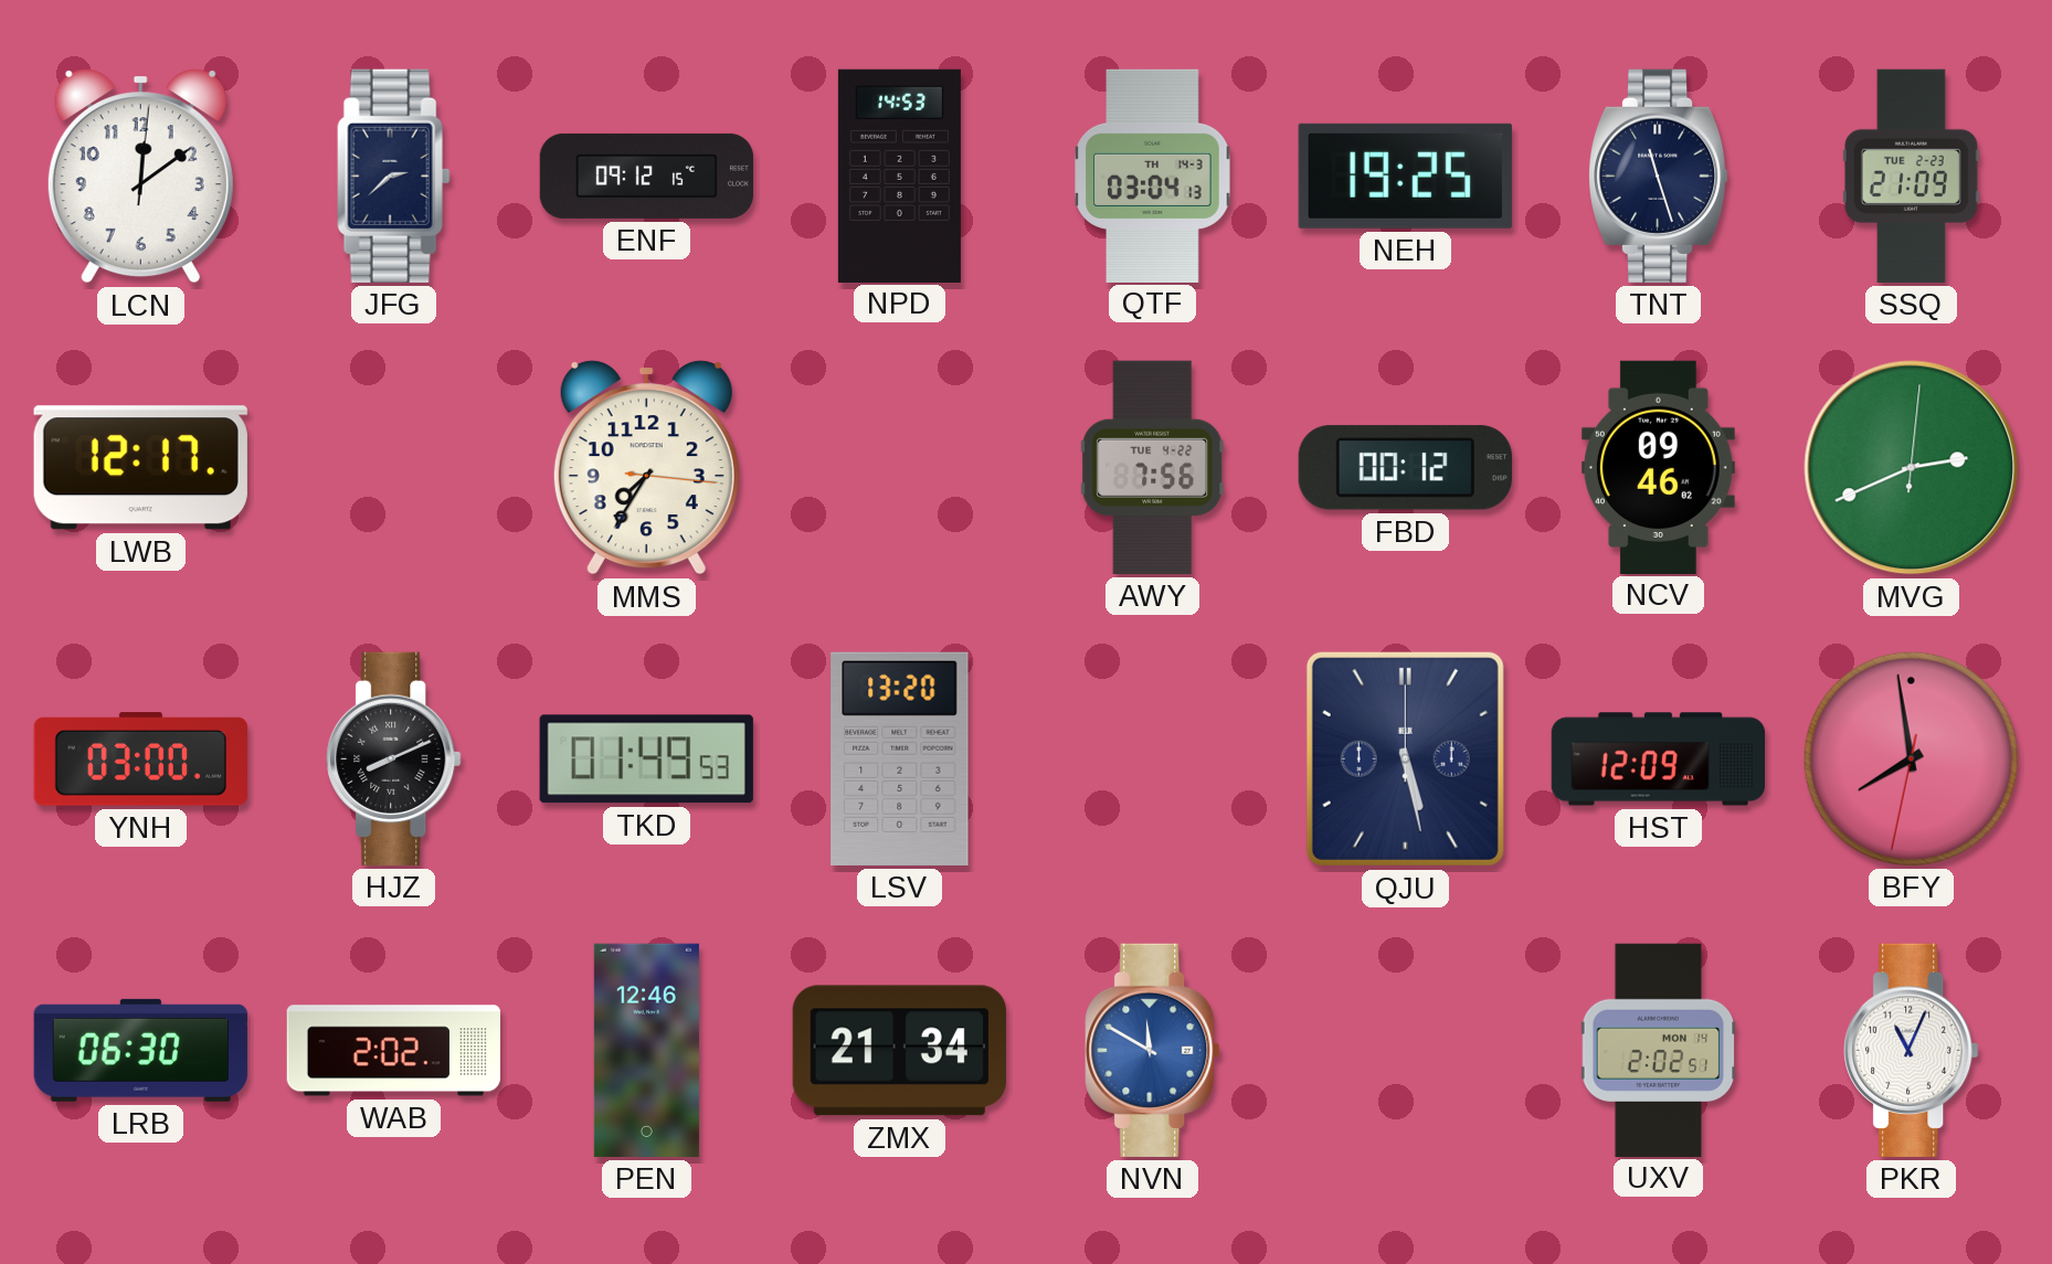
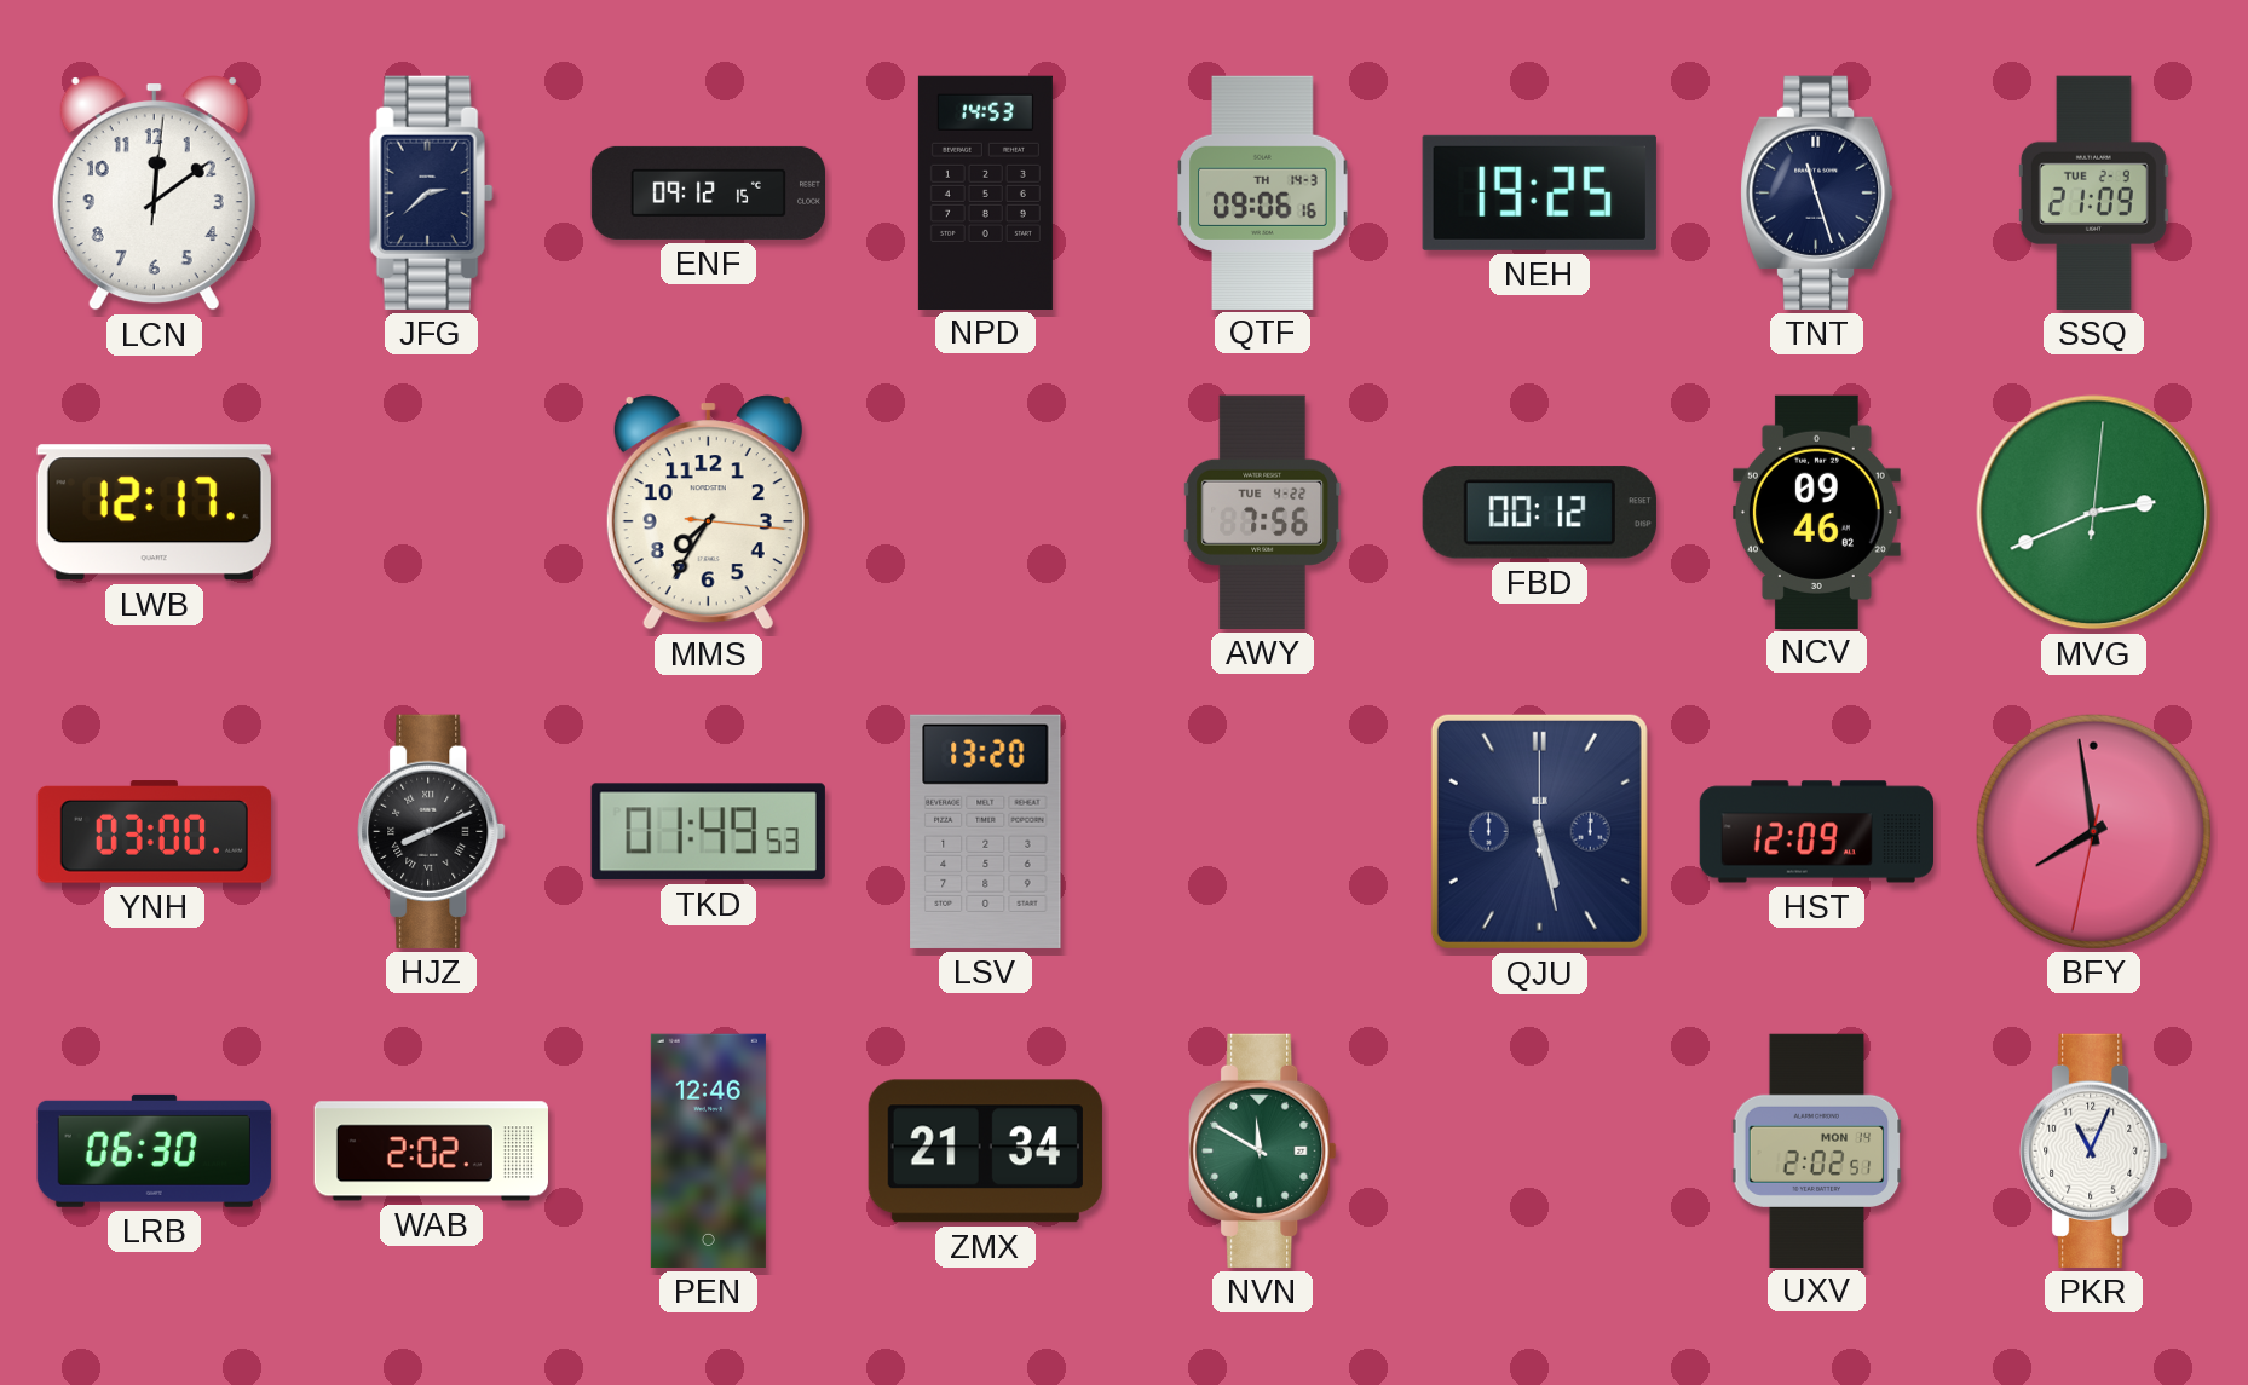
QTF: 03:04 -> 09:06
SSQ date: TUE 2-23 -> TUE 2-9
NVN dial: blue -> green
